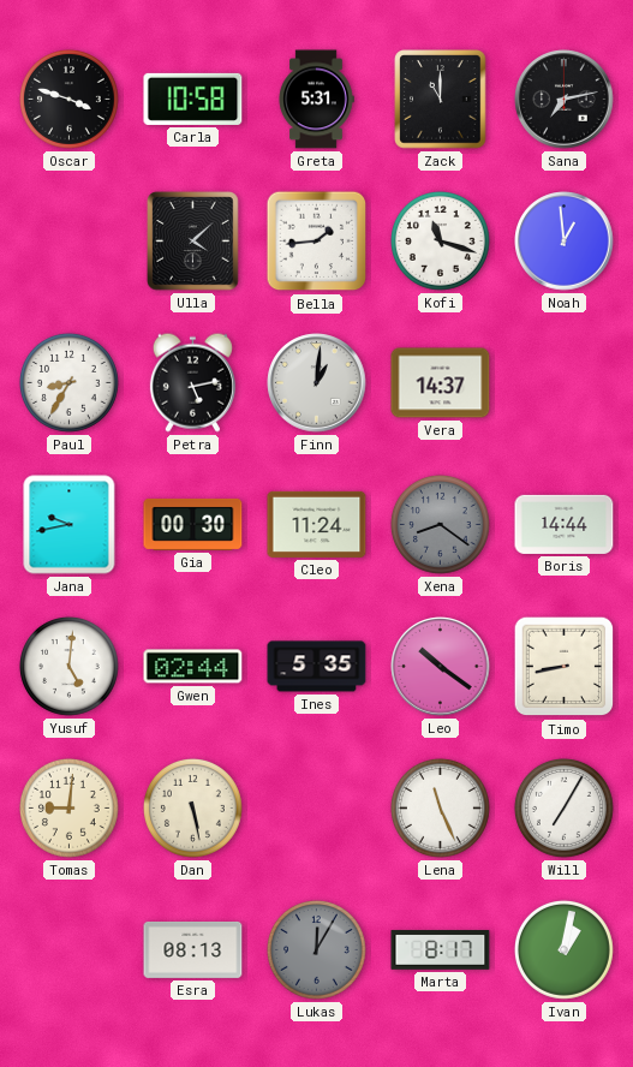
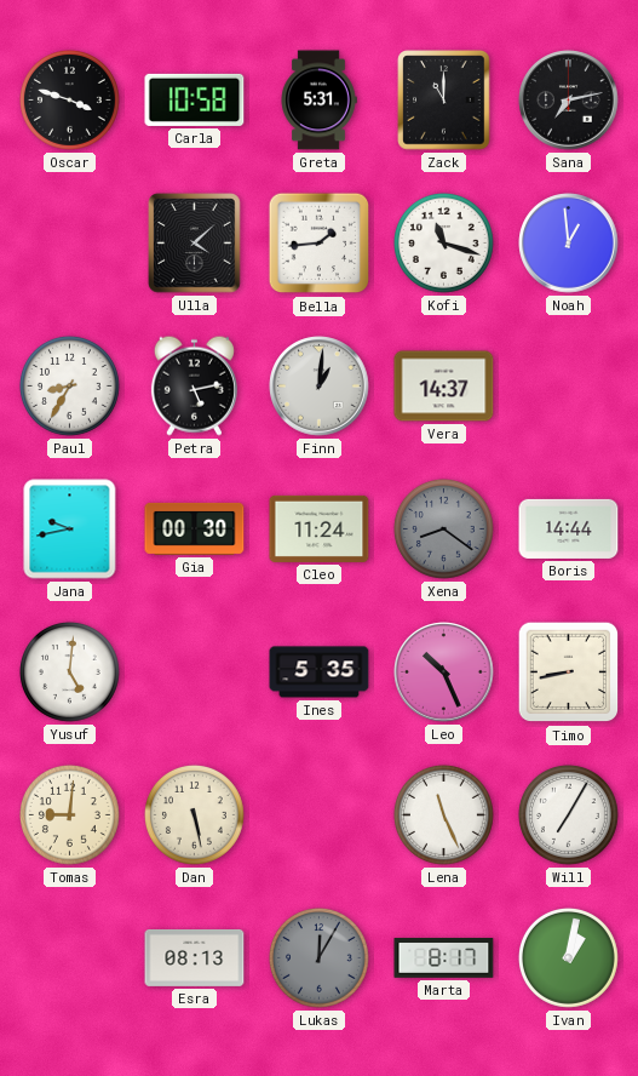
Gwen: 02:44 -> none
Leo: 10:21 -> 10:26
